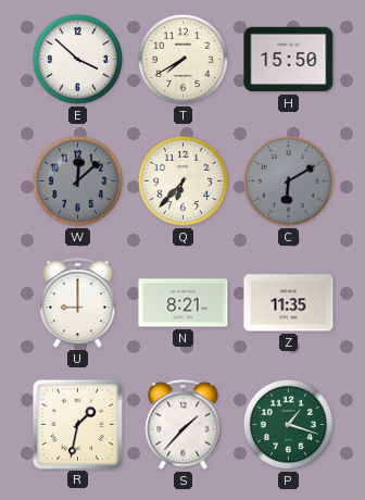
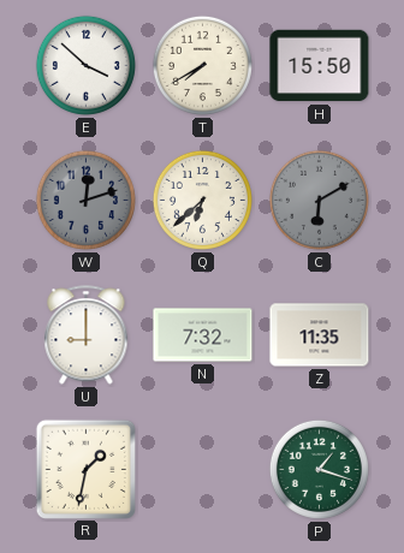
W: 12:08 -> 12:12
Q: 6:37 -> 6:38
N: 8:21 -> 7:32
S: 1:37 -> none
